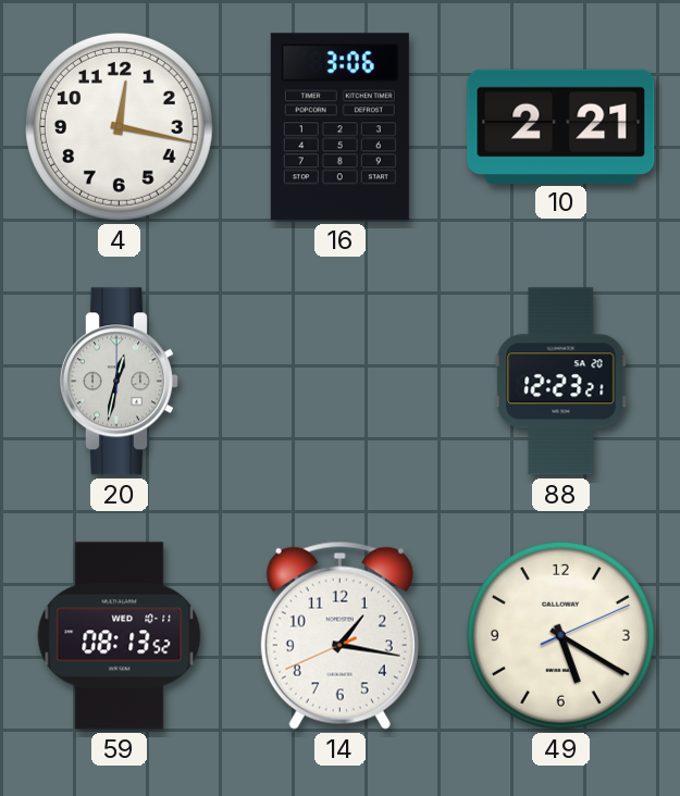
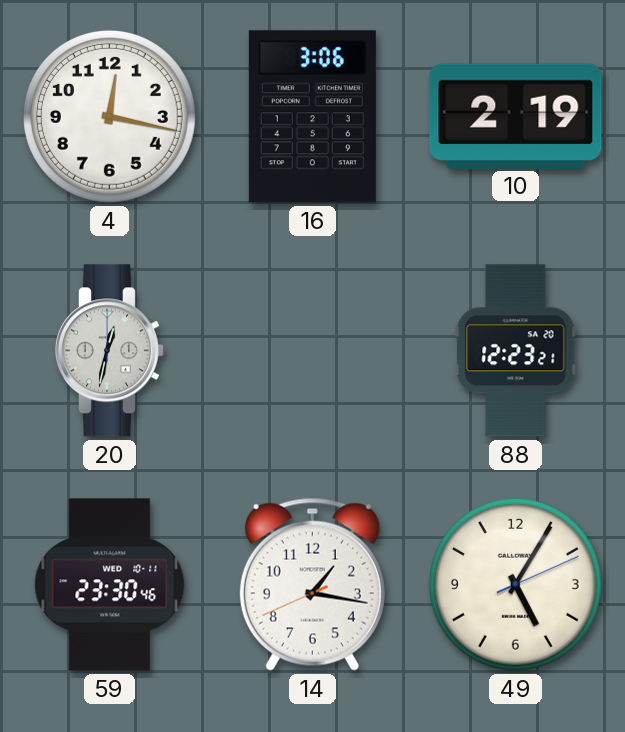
10: 2:21 -> 2:19
59: 08:13 -> 23:30
49: 5:20 -> 5:05
